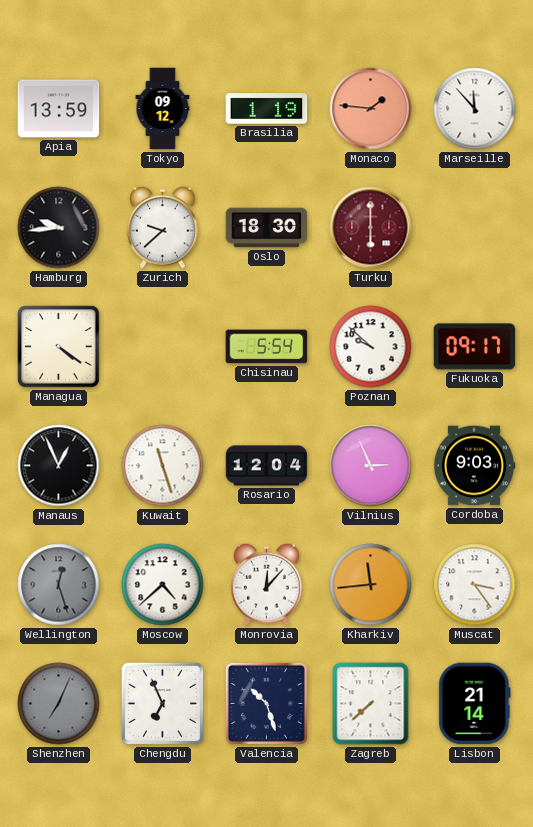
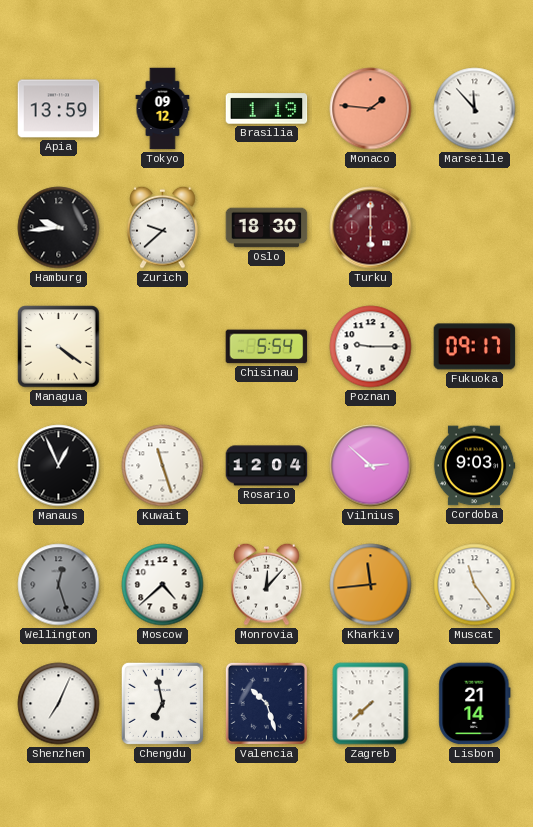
Poznan: 9:52 -> 9:15
Vilnius: 2:56 -> 2:52
Muscat: 3:24 -> 11:24
Shenzhen dial: grey -> white
Chengdu: 6:56 -> 6:58
